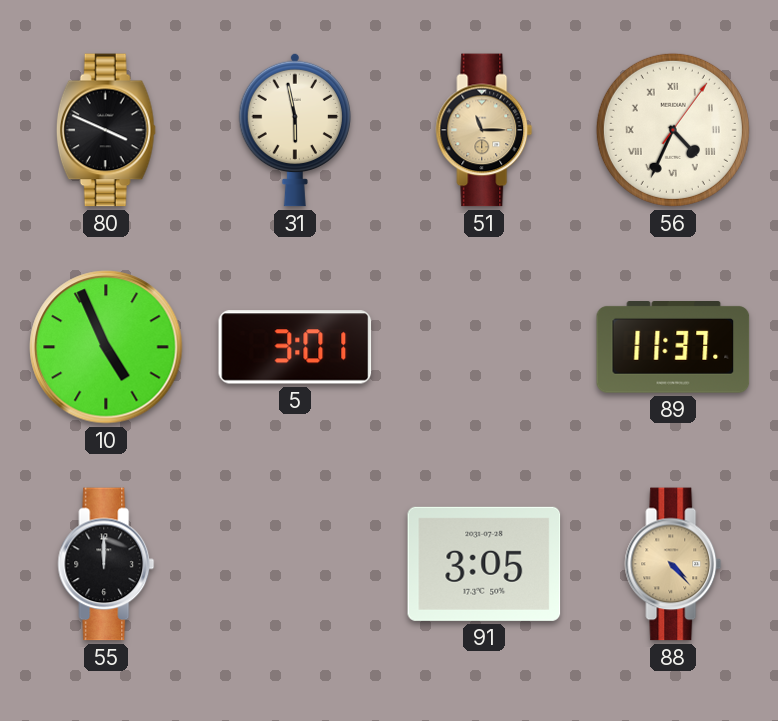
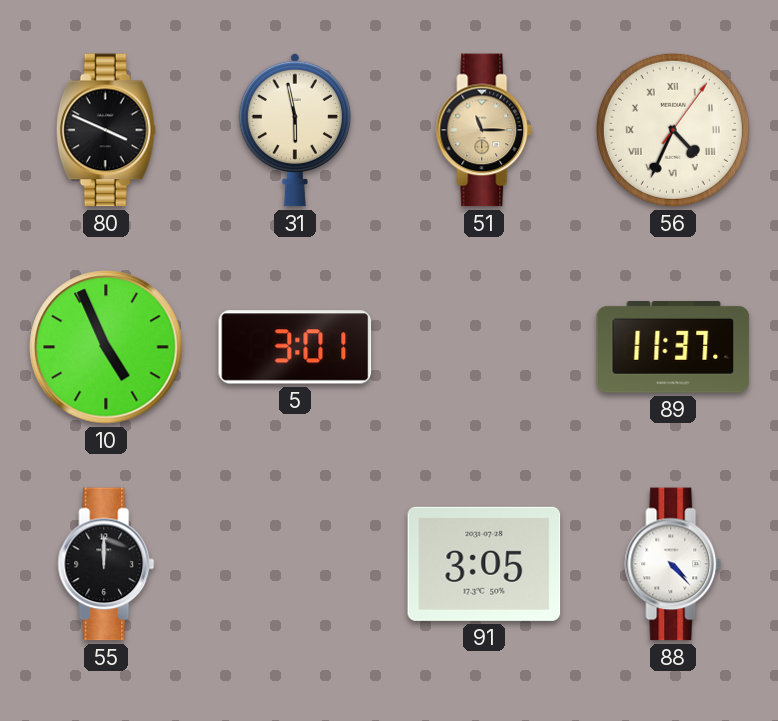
88 dial: champagne -> white
